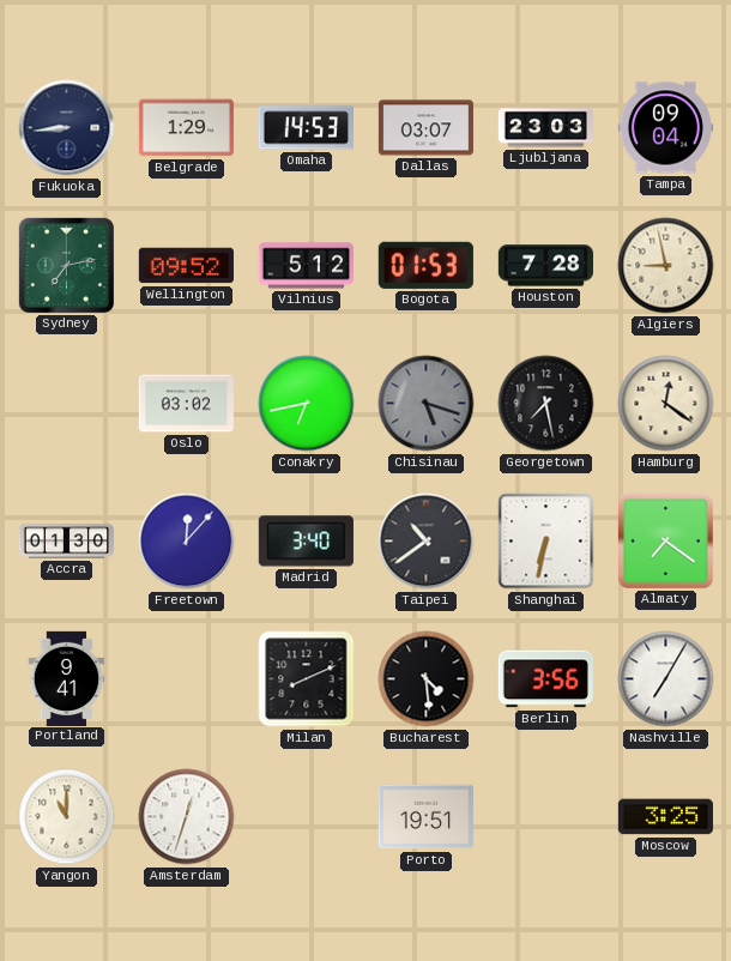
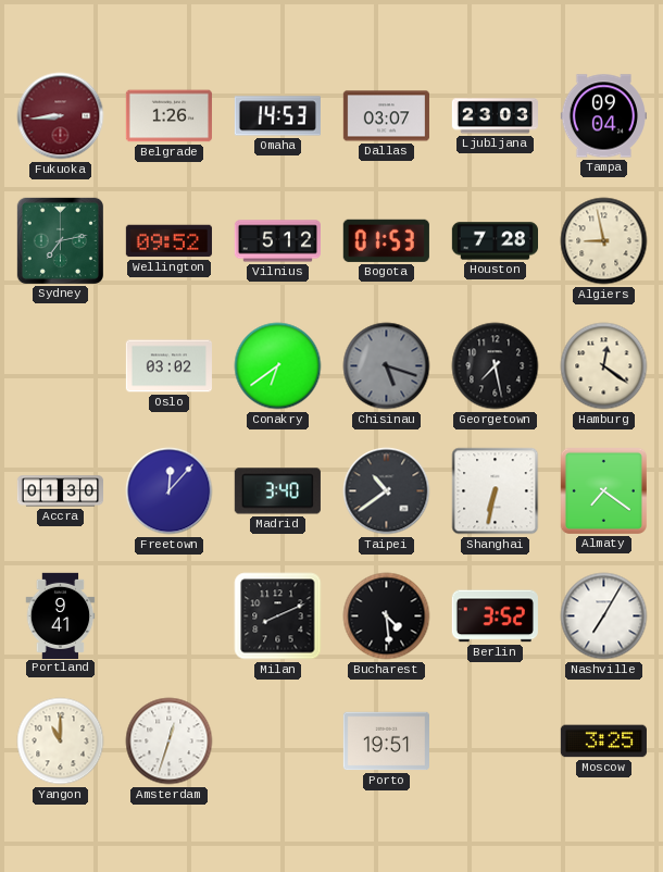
Fukuoka dial: navy -> burgundy
Belgrade: 1:29 -> 1:26
Conakry: 6:43 -> 6:39
Berlin: 3:56 -> 3:52
